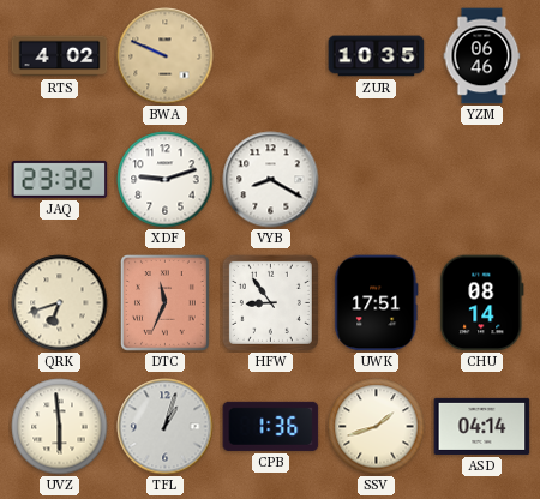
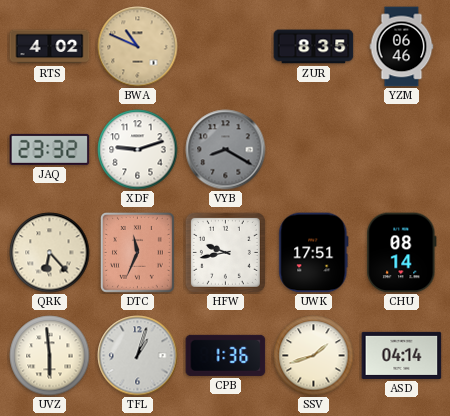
BWA: 9:49 -> 10:49
ZUR: 10:35 -> 8:35
VYB dial: white -> grey
QRK: 6:42 -> 6:23
HFW: 8:54 -> 9:43
